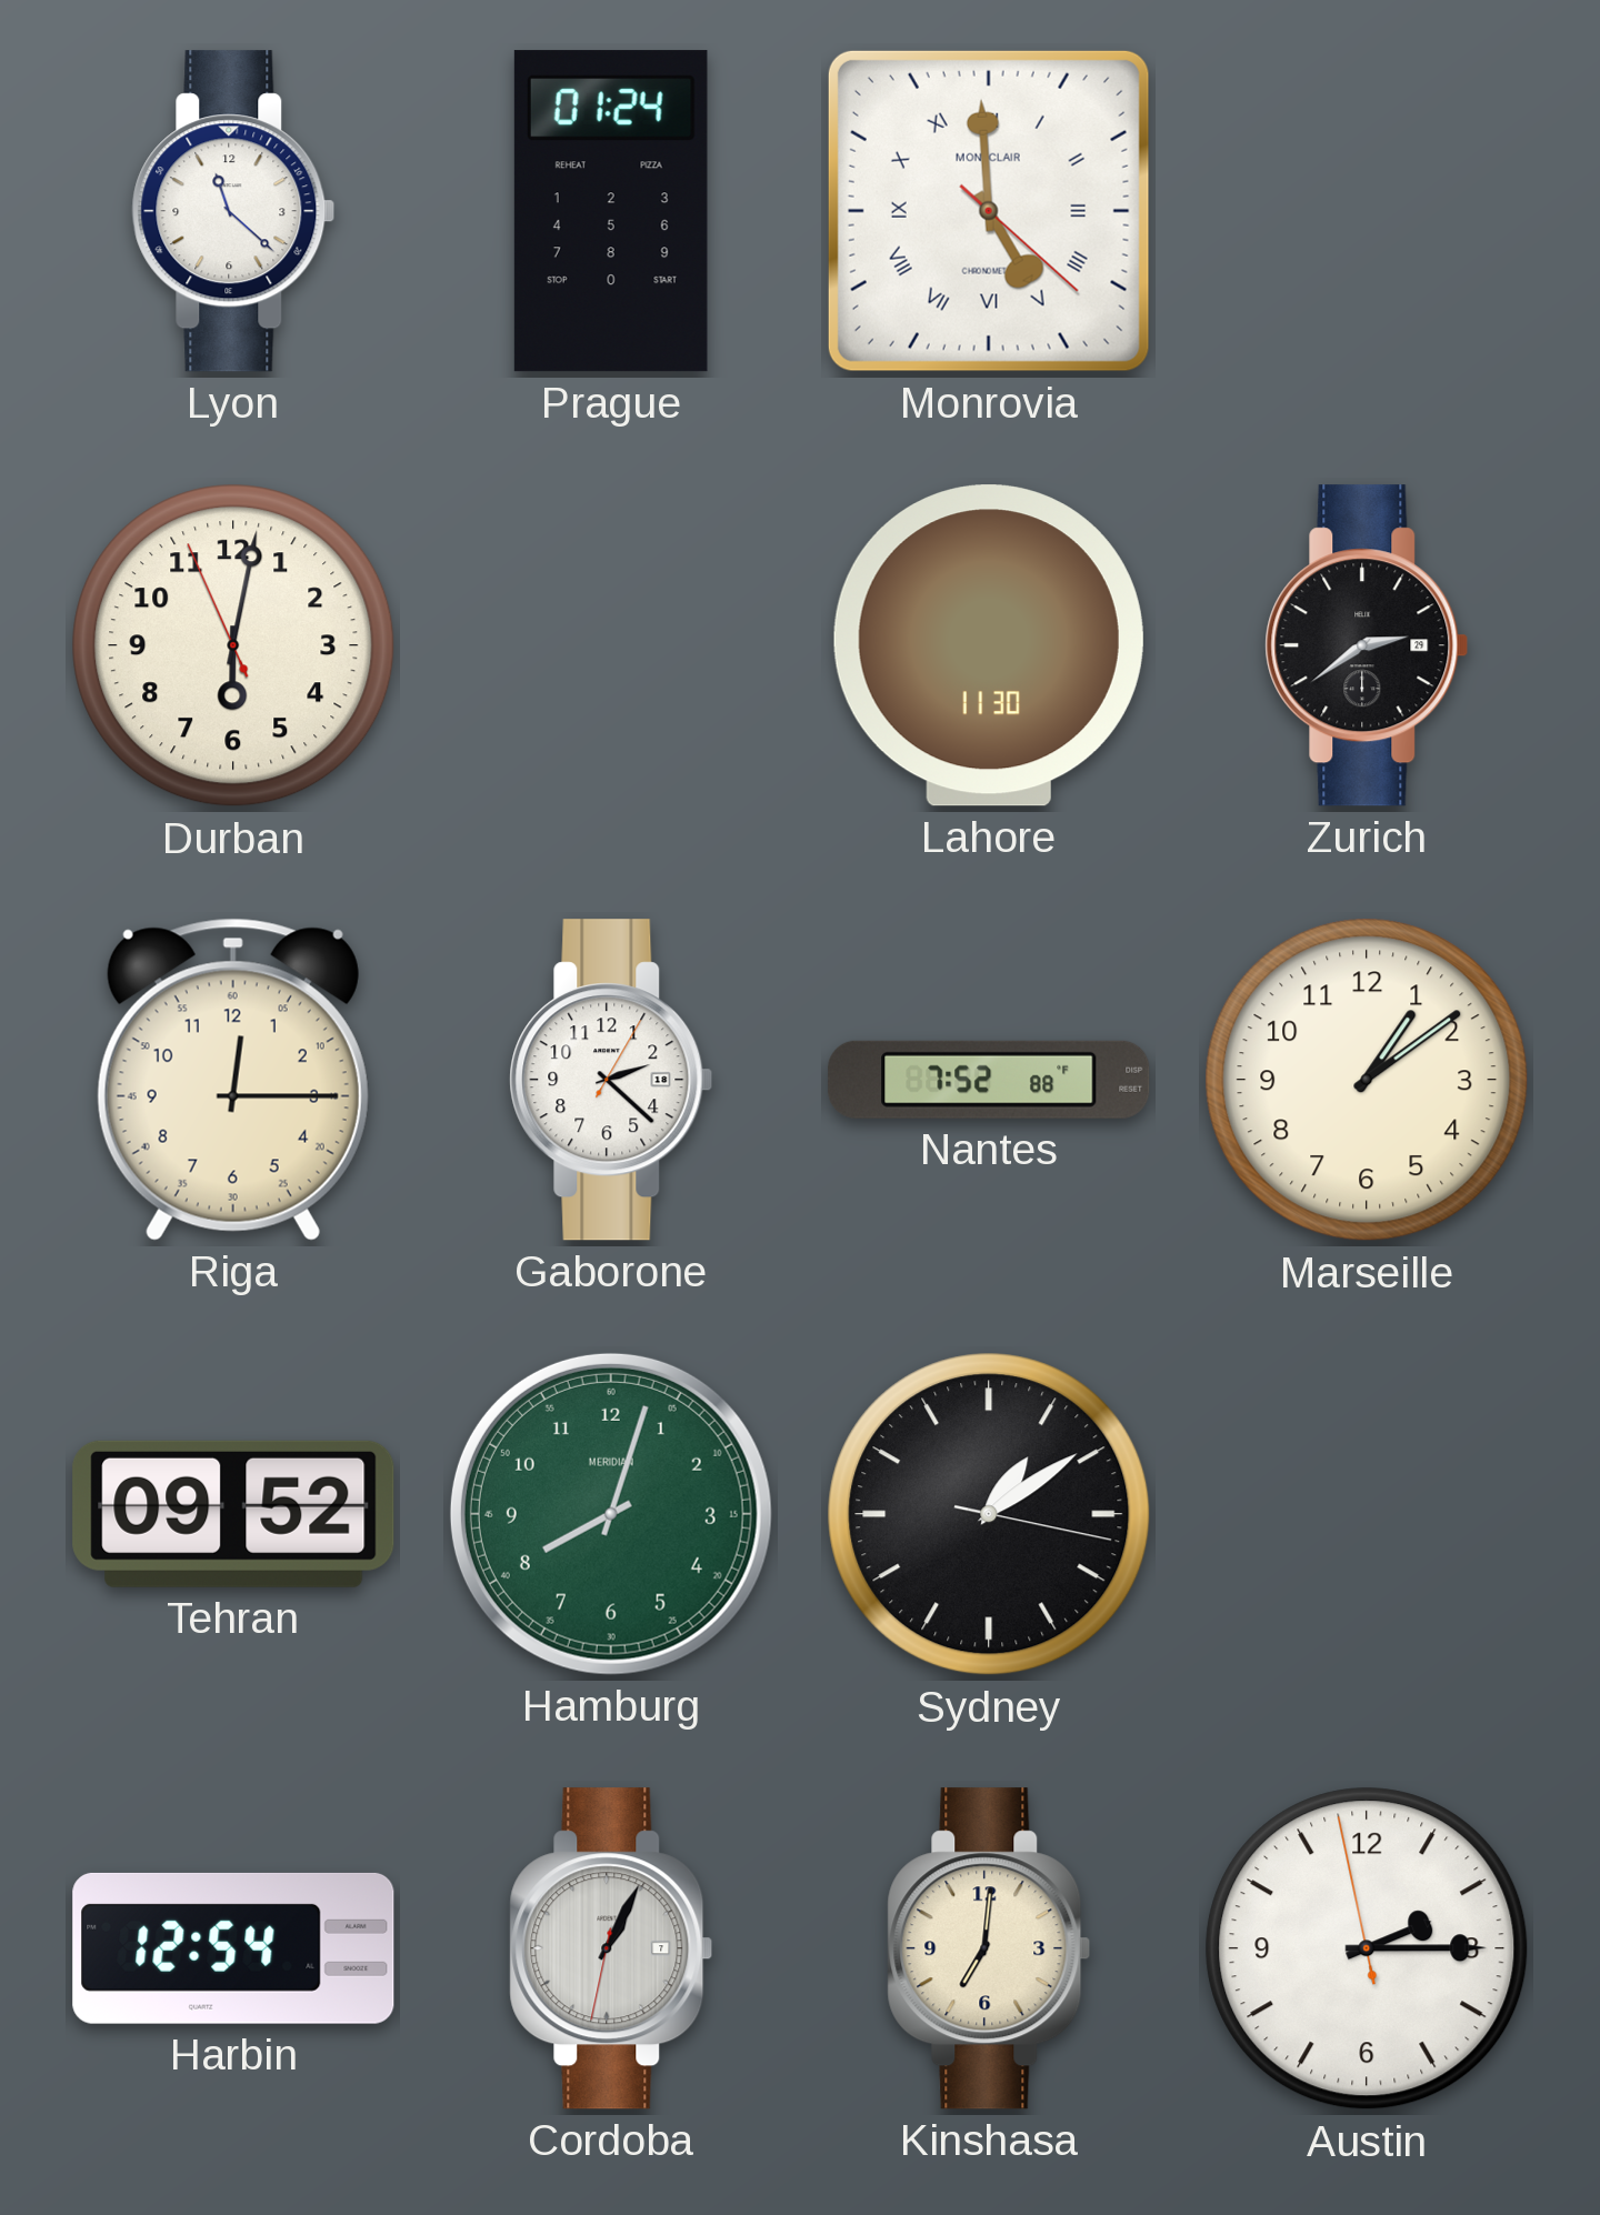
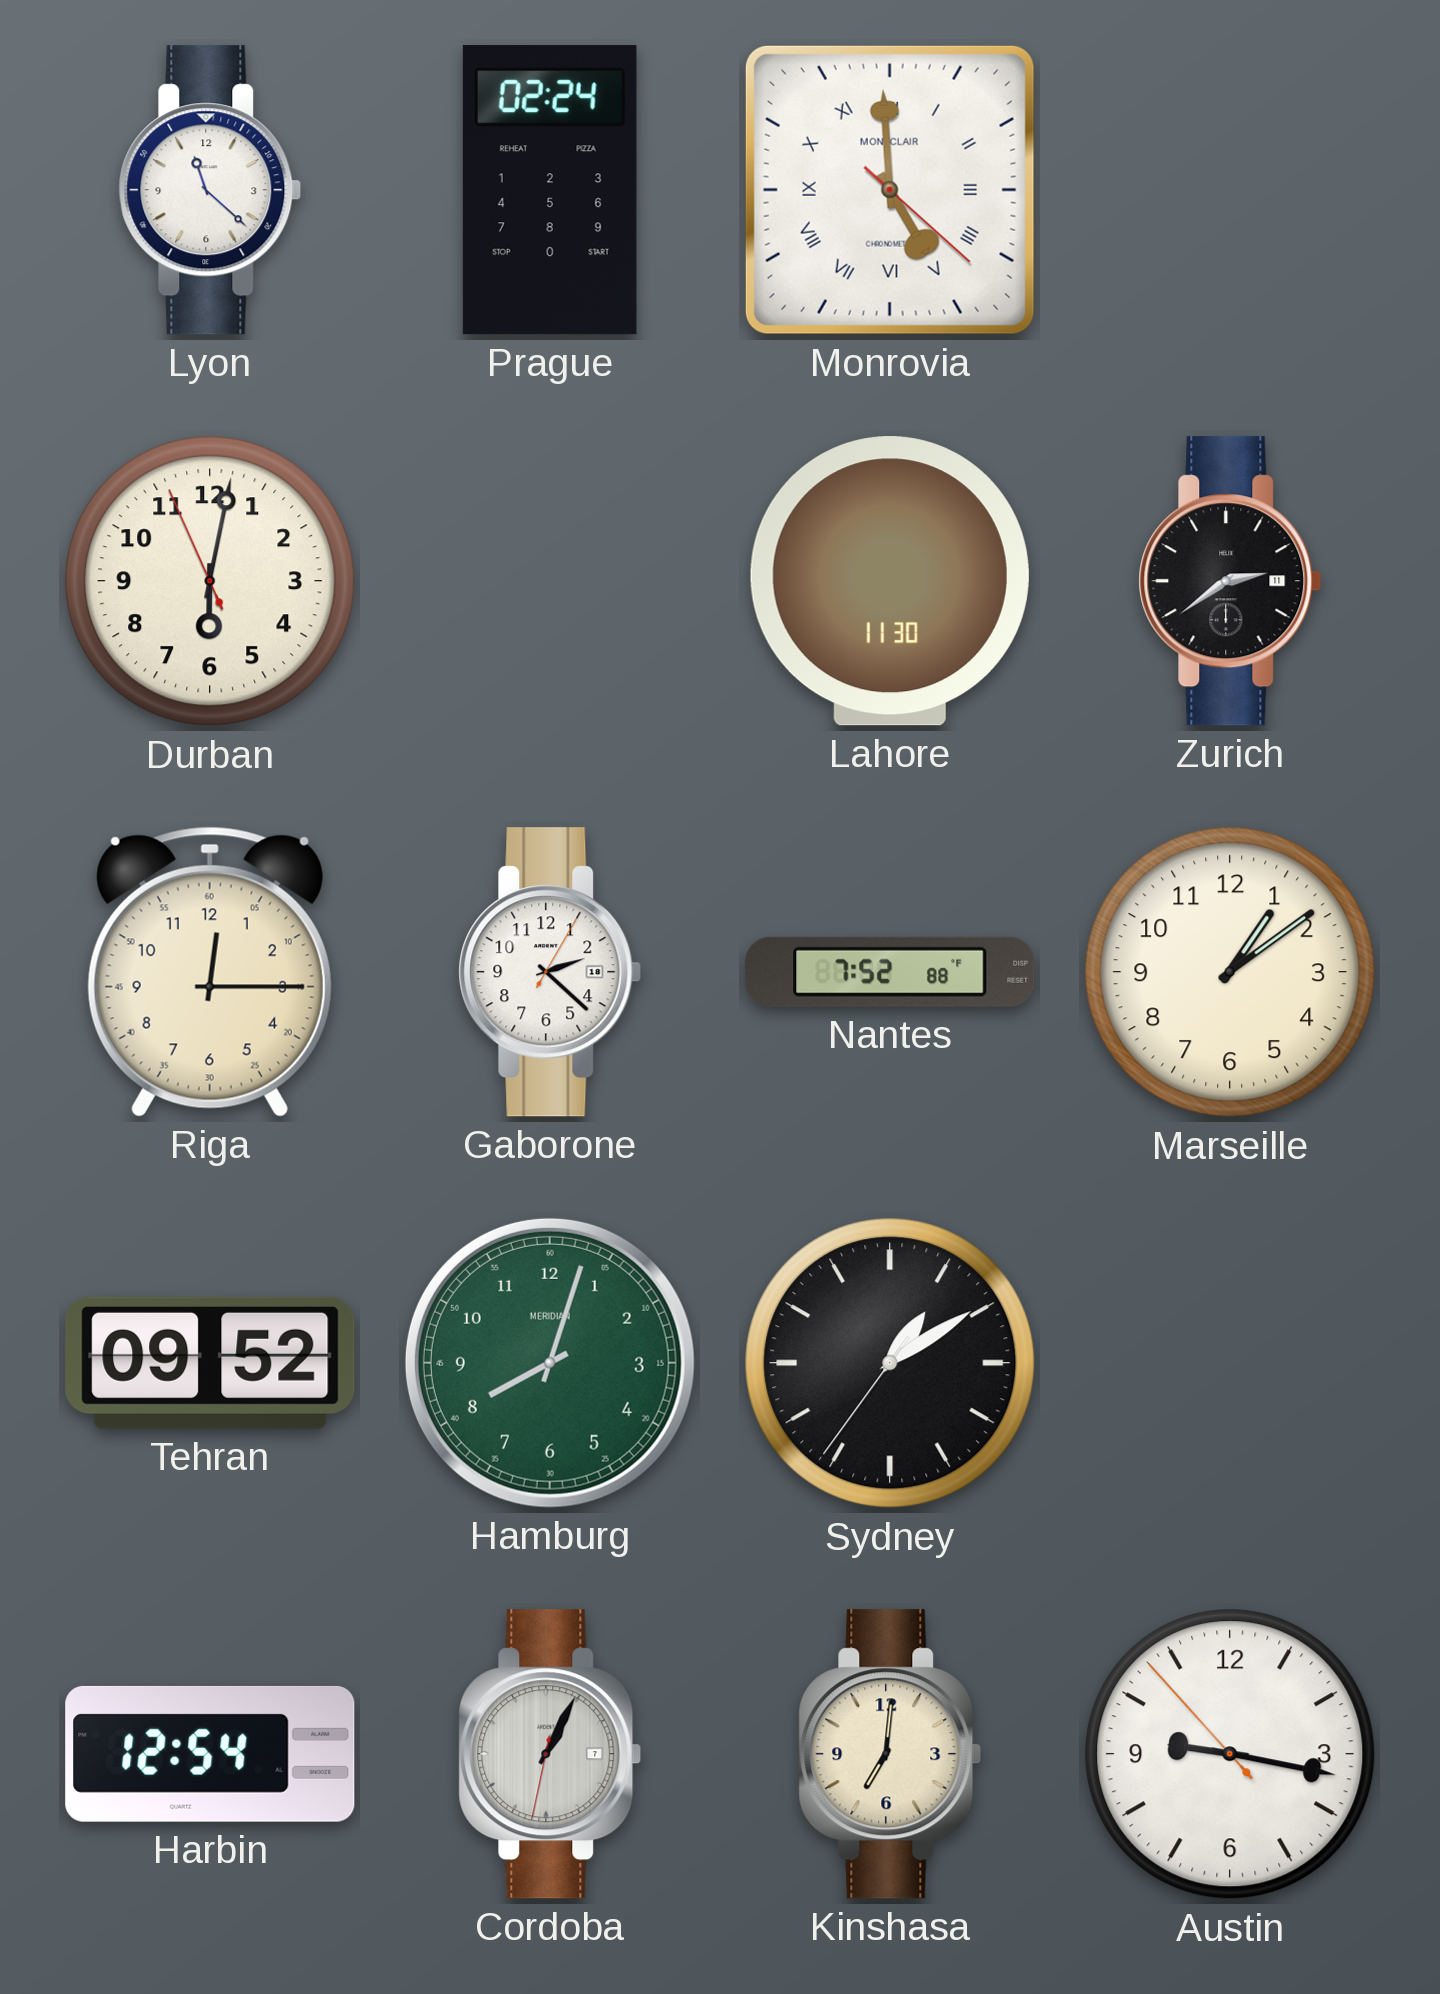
Prague: 01:24 -> 02:24
Zurich date: 29 -> 11
Sydney: 1:09:17 -> 1:09:36
Austin: 2:14 -> 9:16
